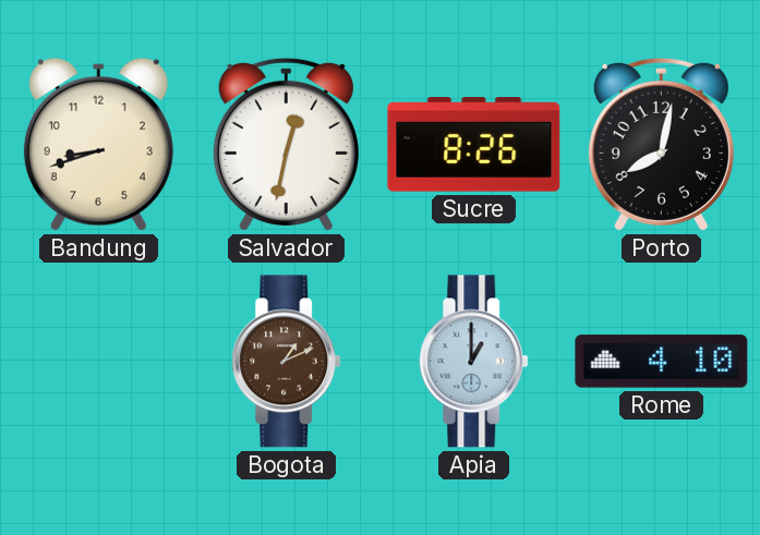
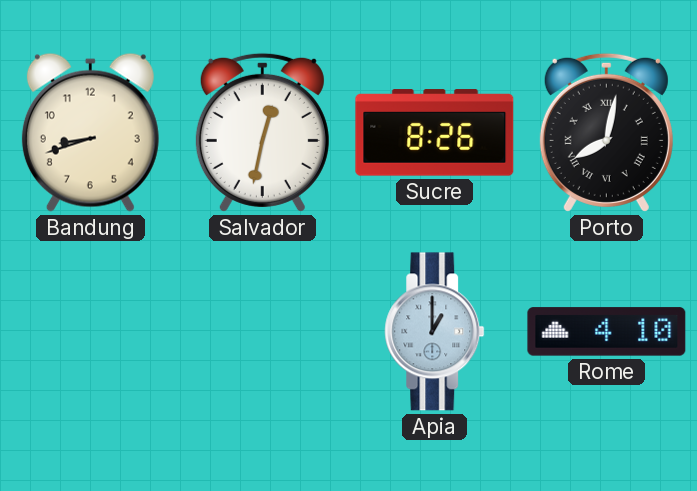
Porto numerals: Arabic -> Roman
Bogota: 1:11 -> none
